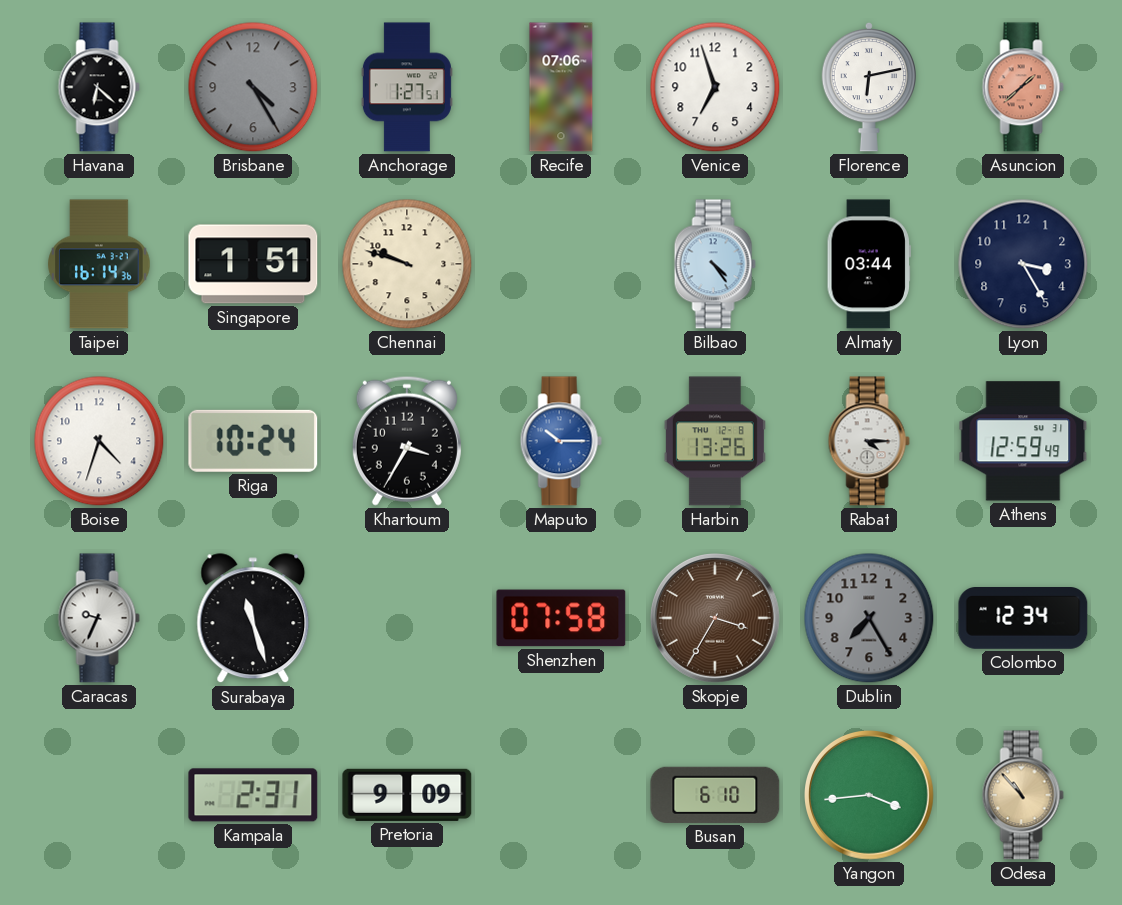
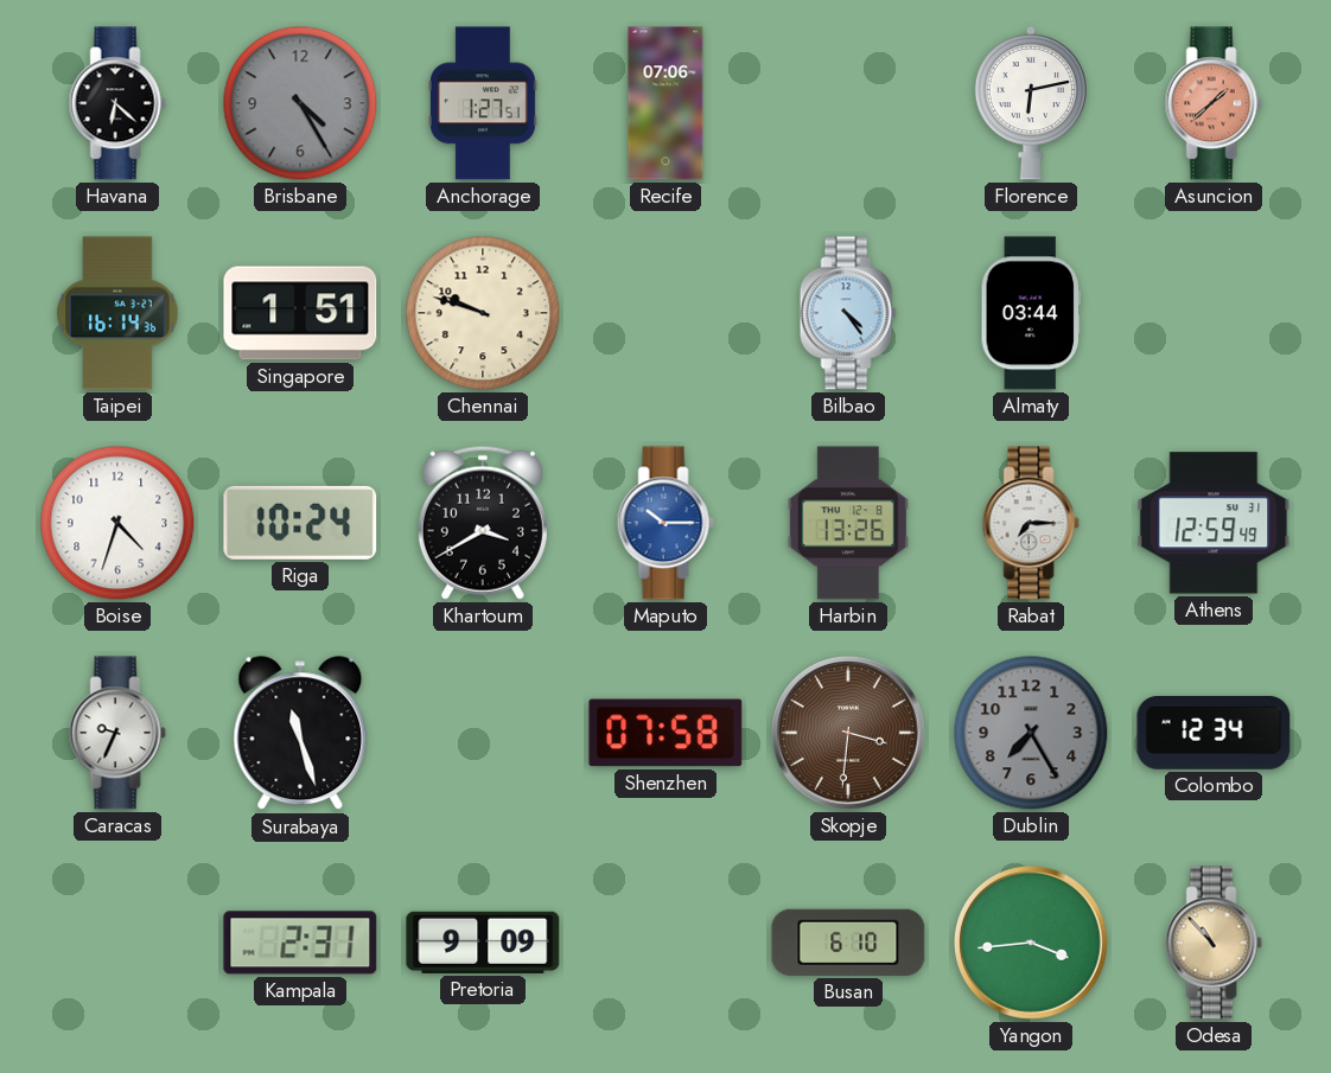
Venice: 6:57 -> none
Lyon: 3:25 -> none
Khartoum: 3:35 -> 3:40
Rabat: 4:15 -> 7:15
Skopje: 3:35 -> 3:31
